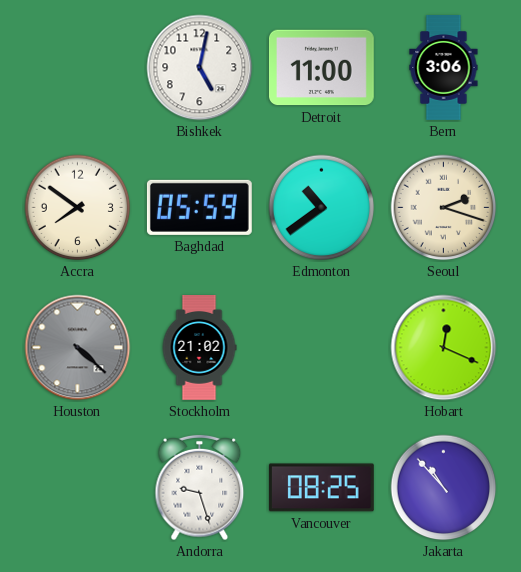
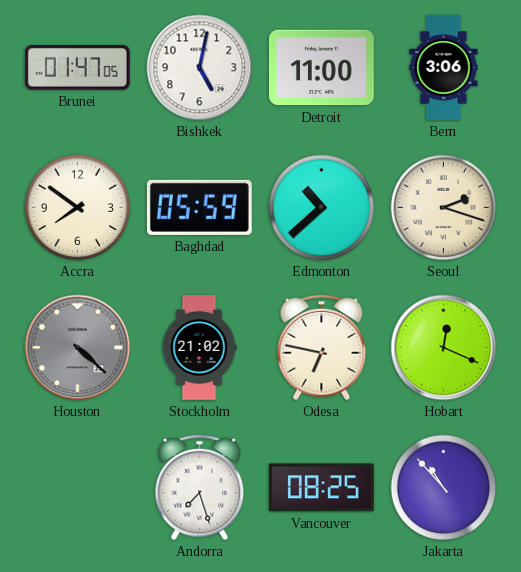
Brunei: none -> 01:47
Edmonton: 10:39 -> 10:38
Odesa: none -> 6:47
Andorra: 9:27 -> 7:27
